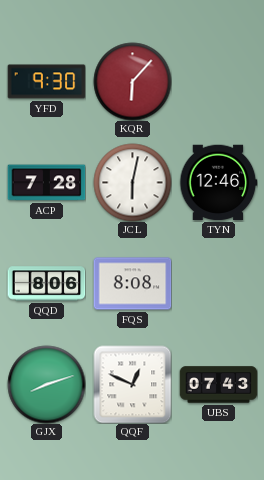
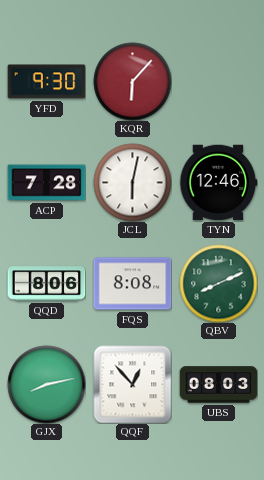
QBV: none -> 8:11
GJX: 8:12 -> 8:13
QQF: 12:49 -> 12:53
UBS: 07:43 -> 08:03
